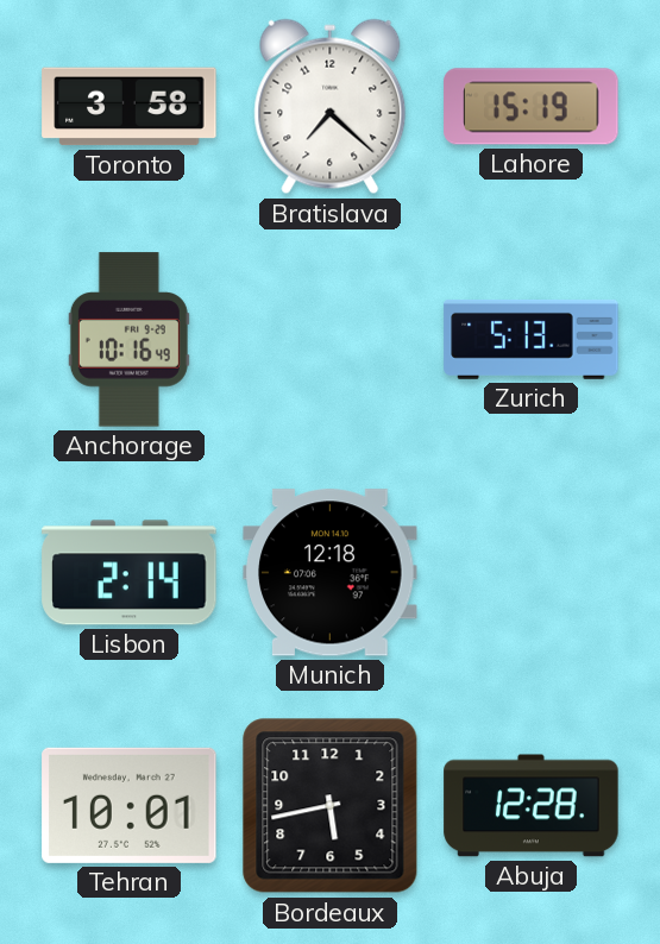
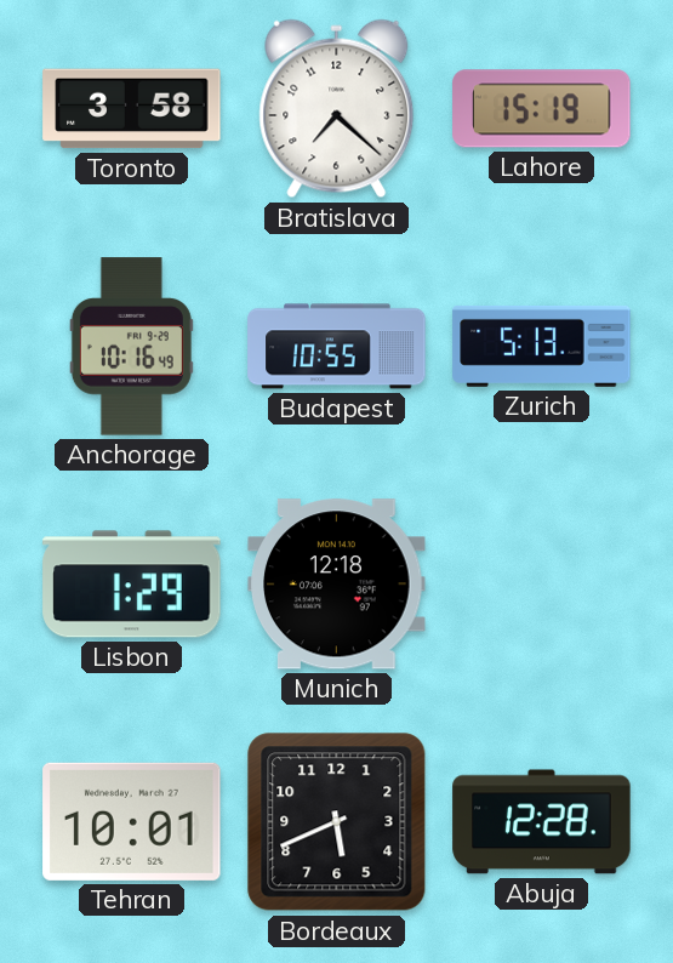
Budapest: none -> 10:55
Lisbon: 2:14 -> 1:29
Bordeaux: 5:43 -> 5:41
